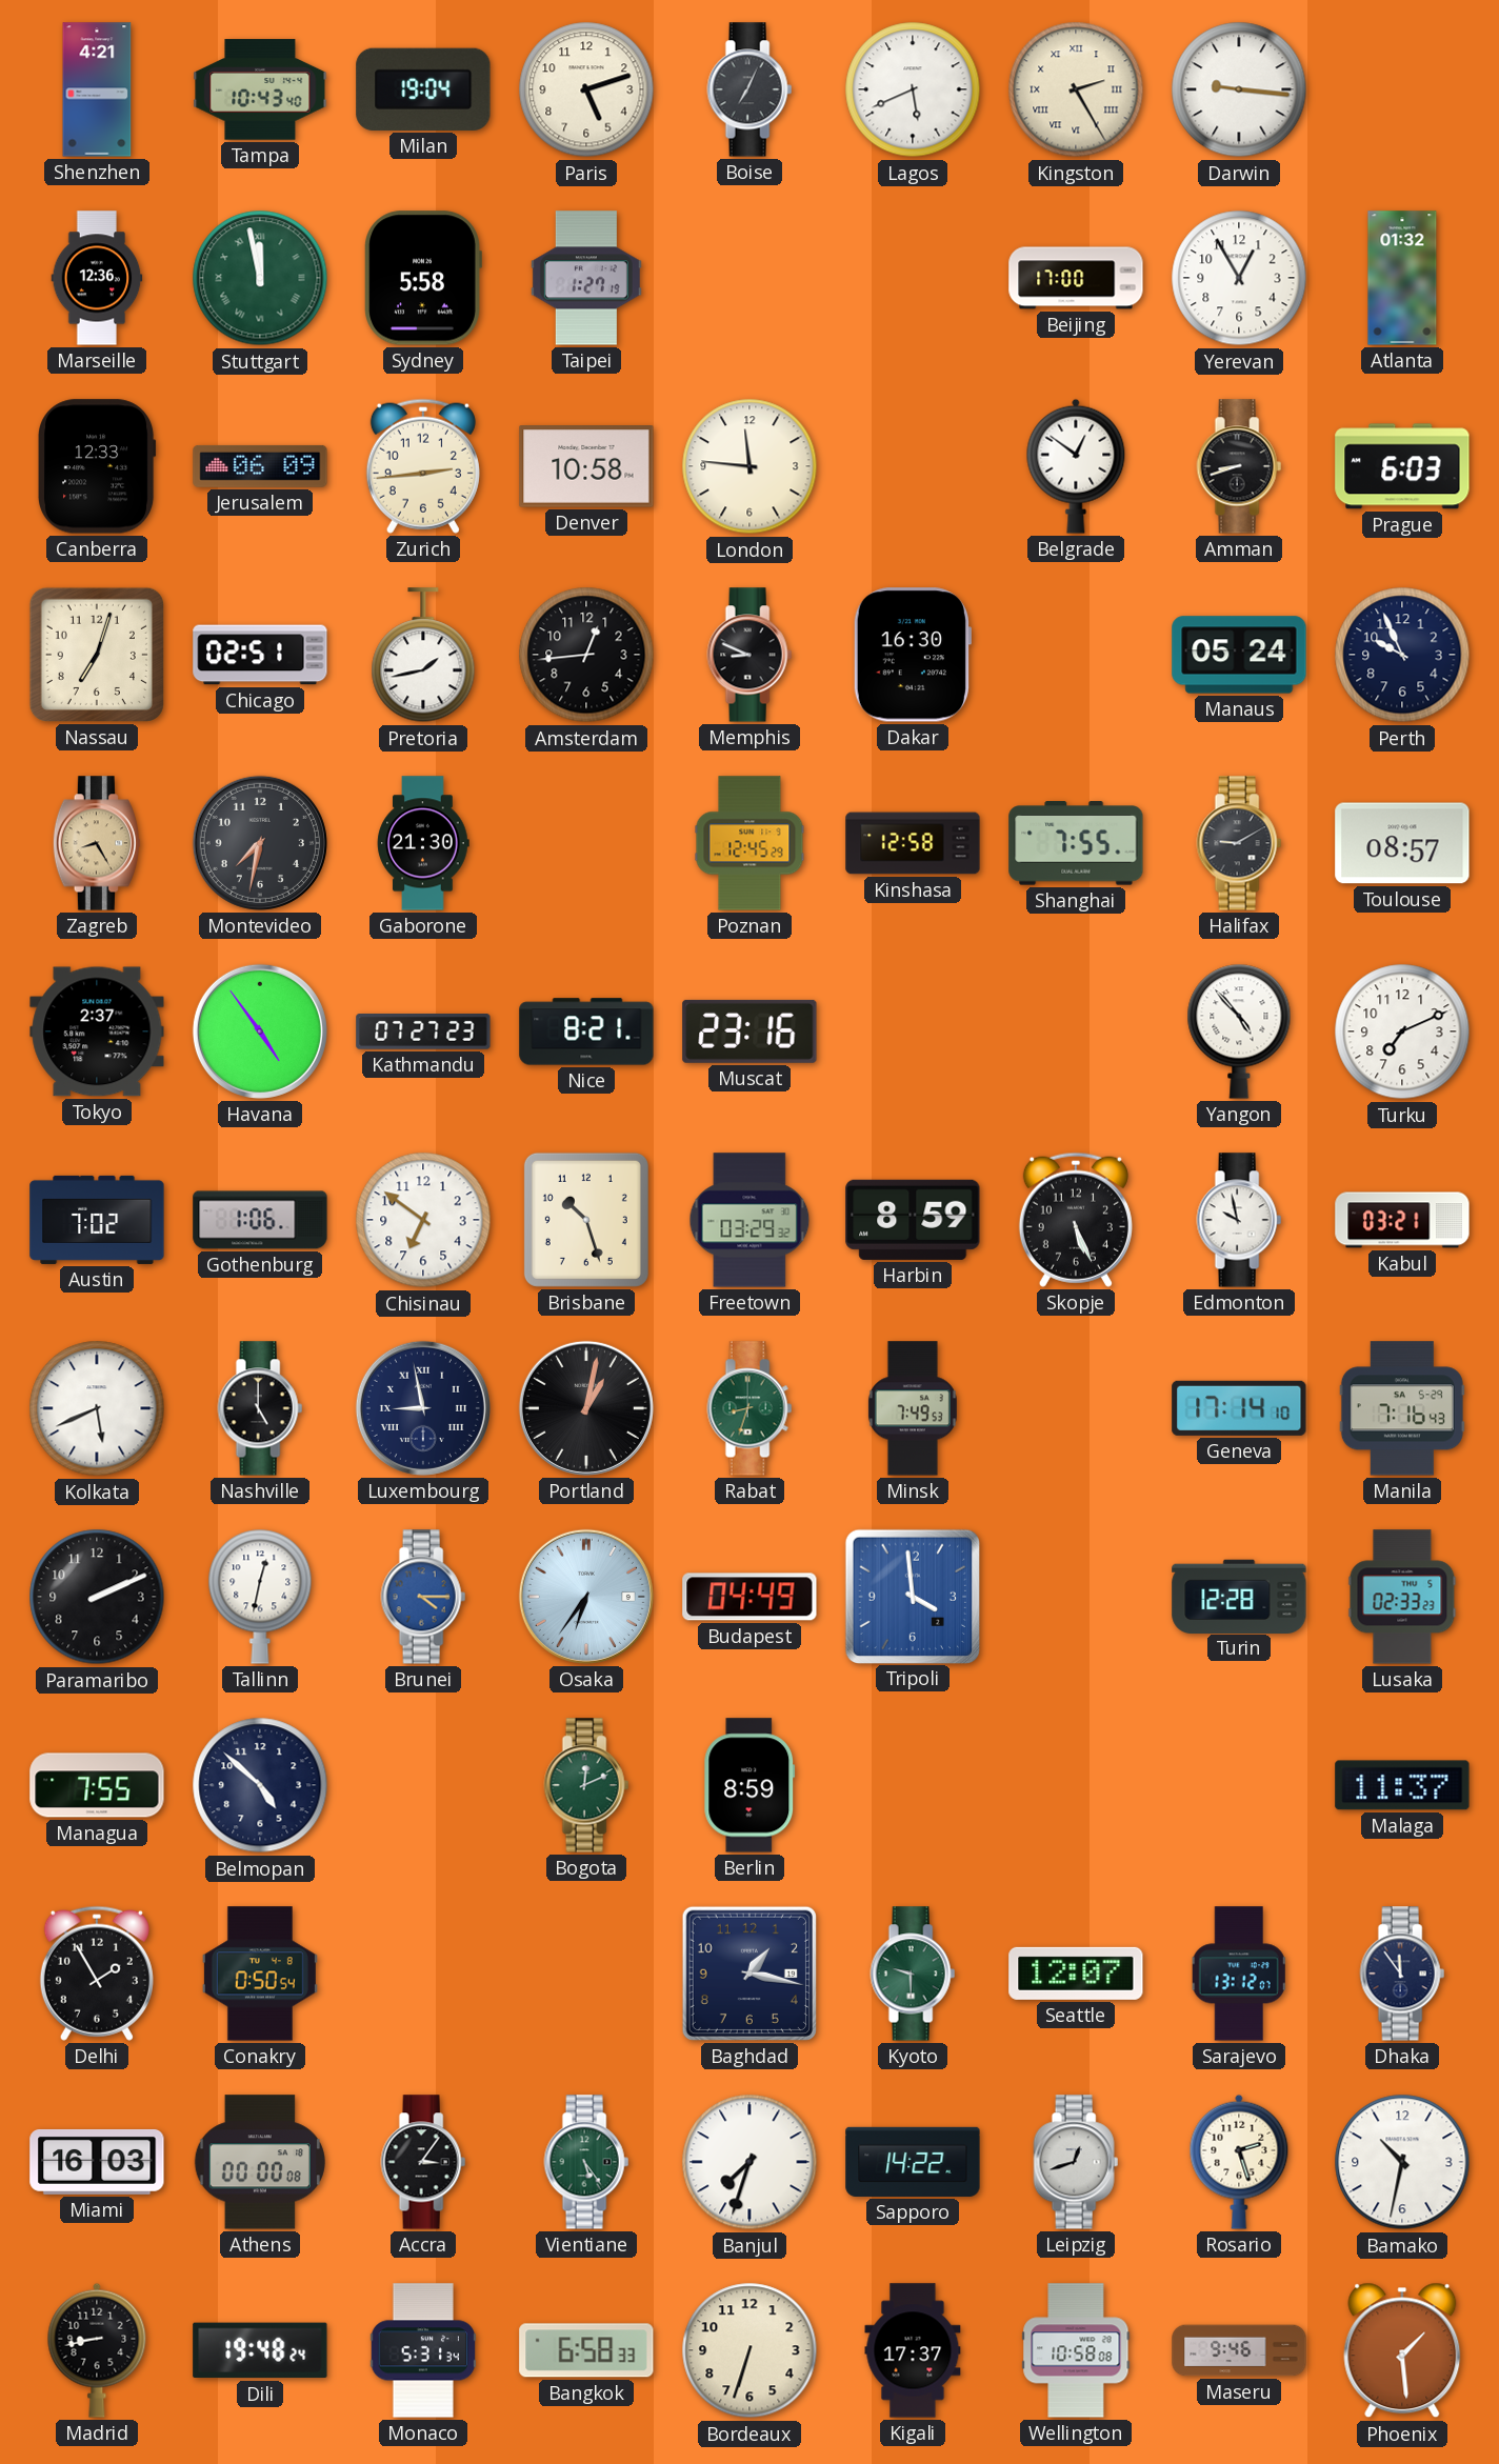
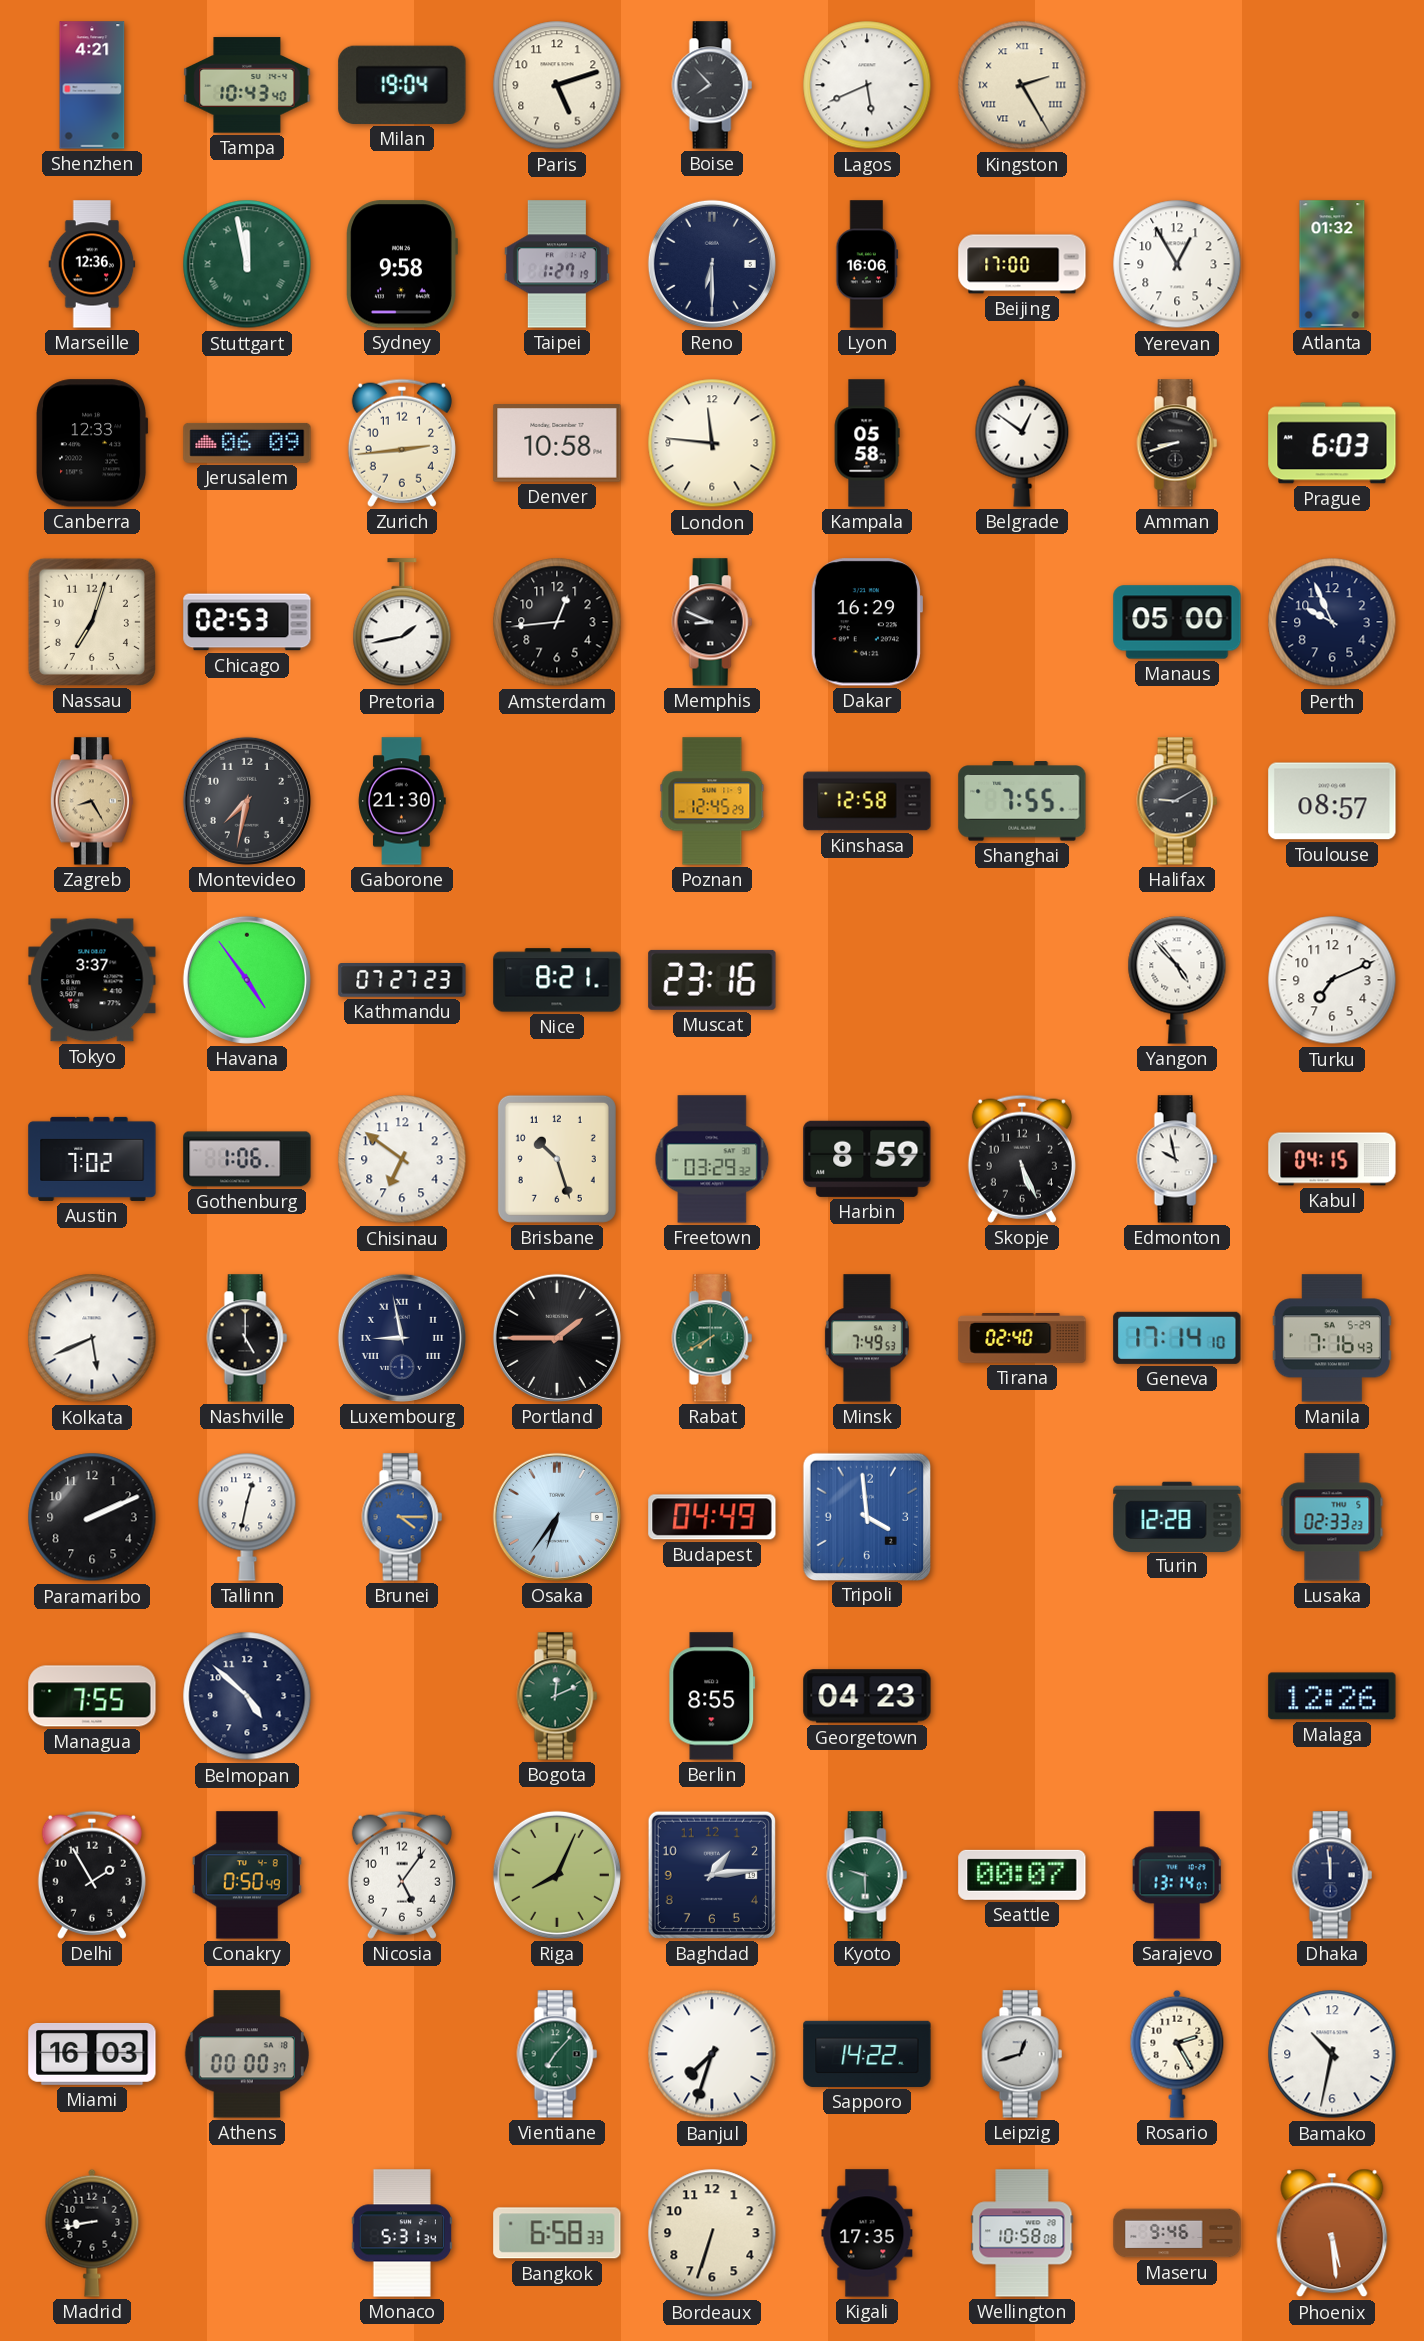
Boise: 7:04 -> 7:53
Darwin: 9:16 -> none
Sydney: 5:58 -> 9:58
Reno: none -> 6:30
Lyon: none -> 16:06
Kampala: none -> 05:58
Chicago: 02:51 -> 02:53
Dakar: 16:30 -> 16:29
Manaus: 05:24 -> 05:00
Tokyo: 2:37 -> 3:37
Kabul: 03:21 -> 04:15
Portland: 1:02 -> 1:45
Rabat: 8:33 -> 7:40
Tirana: none -> 02:40
Berlin: 8:59 -> 8:55
Georgetown: none -> 04:23
Malaga: 11:37 -> 12:26
Conakry: 0:50:54 -> 0:50:49
Nicosia: none -> 5:06
Riga: none -> 8:04
Baghdad: 1:17 -> 1:14
Seattle: 12:07 -> 00:07
Sarajevo: 13:12 -> 13:14
Dhaka: 11:54 -> 11:59
Athens: 00:00:08 -> 00:00:37
Accra: 3:06 -> none
Vientiane: 5:24 -> 7:07
Rosario: 2:27 -> 2:25
Dili: 19:48 -> none
Kigali: 17:37 -> 17:35
Phoenix: 1:29 -> 5:29
